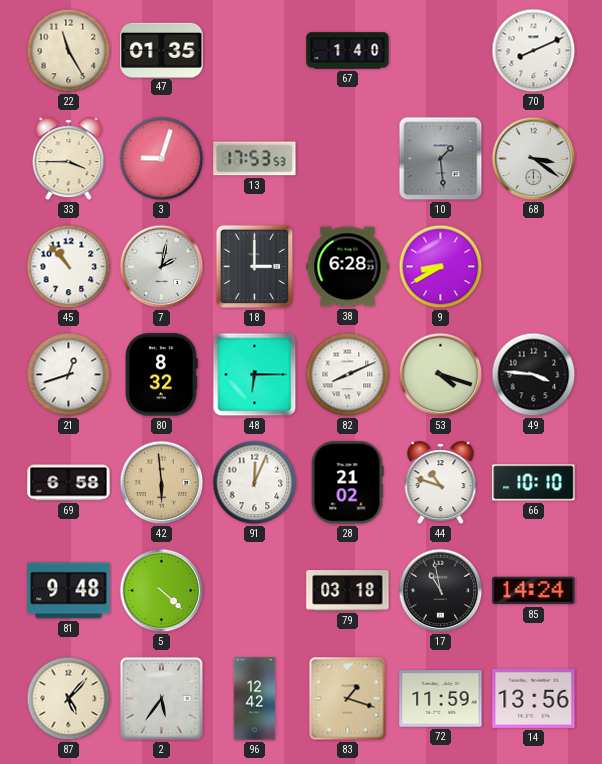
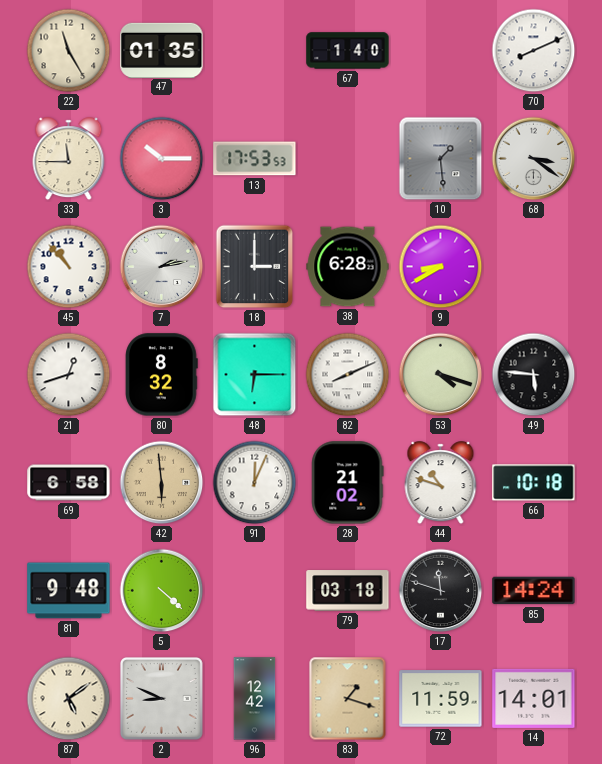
33: 3:45 -> 11:45
3: 9:03 -> 10:15
7: 2:02 -> 2:13
49: 3:46 -> 5:46
66: 10:10 -> 10:18
17: 10:58 -> 11:48
87: 5:07 -> 5:09
2: 5:36 -> 8:49
14: 13:56 -> 14:01
